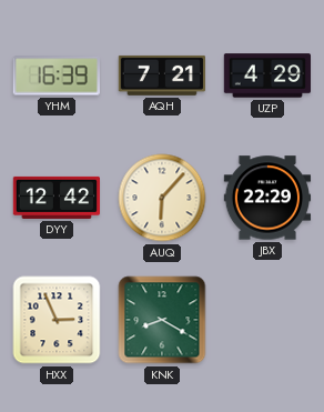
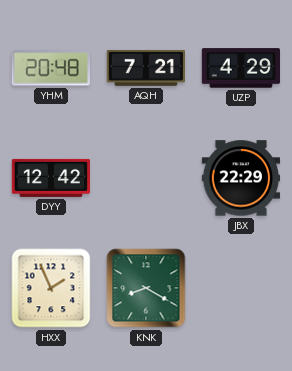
YHM: 16:39 -> 20:48
AUQ: 6:07 -> none
HXX: 2:56 -> 1:56
